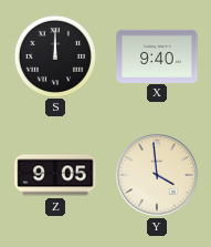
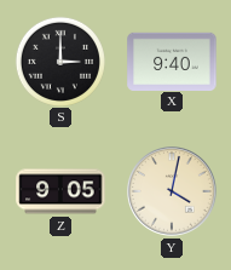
S: 12:00 -> 3:00
Y: 3:59 -> 4:02
